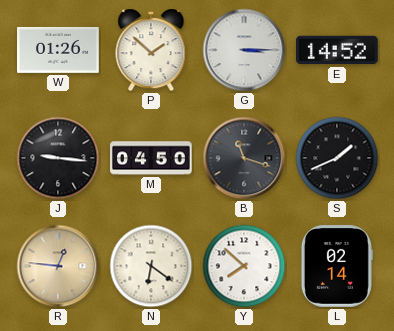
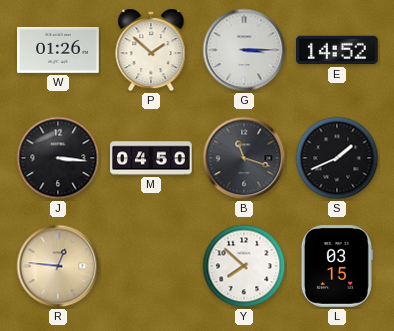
J: 9:16 -> 3:16
N: 6:21 -> none
L: 02:14 -> 03:15
